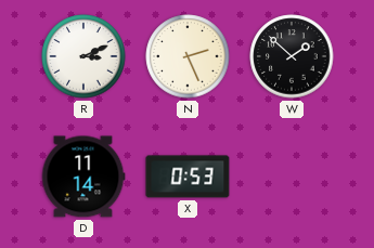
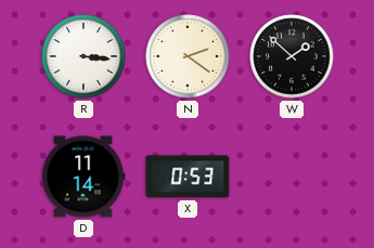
R: 3:11 -> 3:16
N: 2:26 -> 2:21
